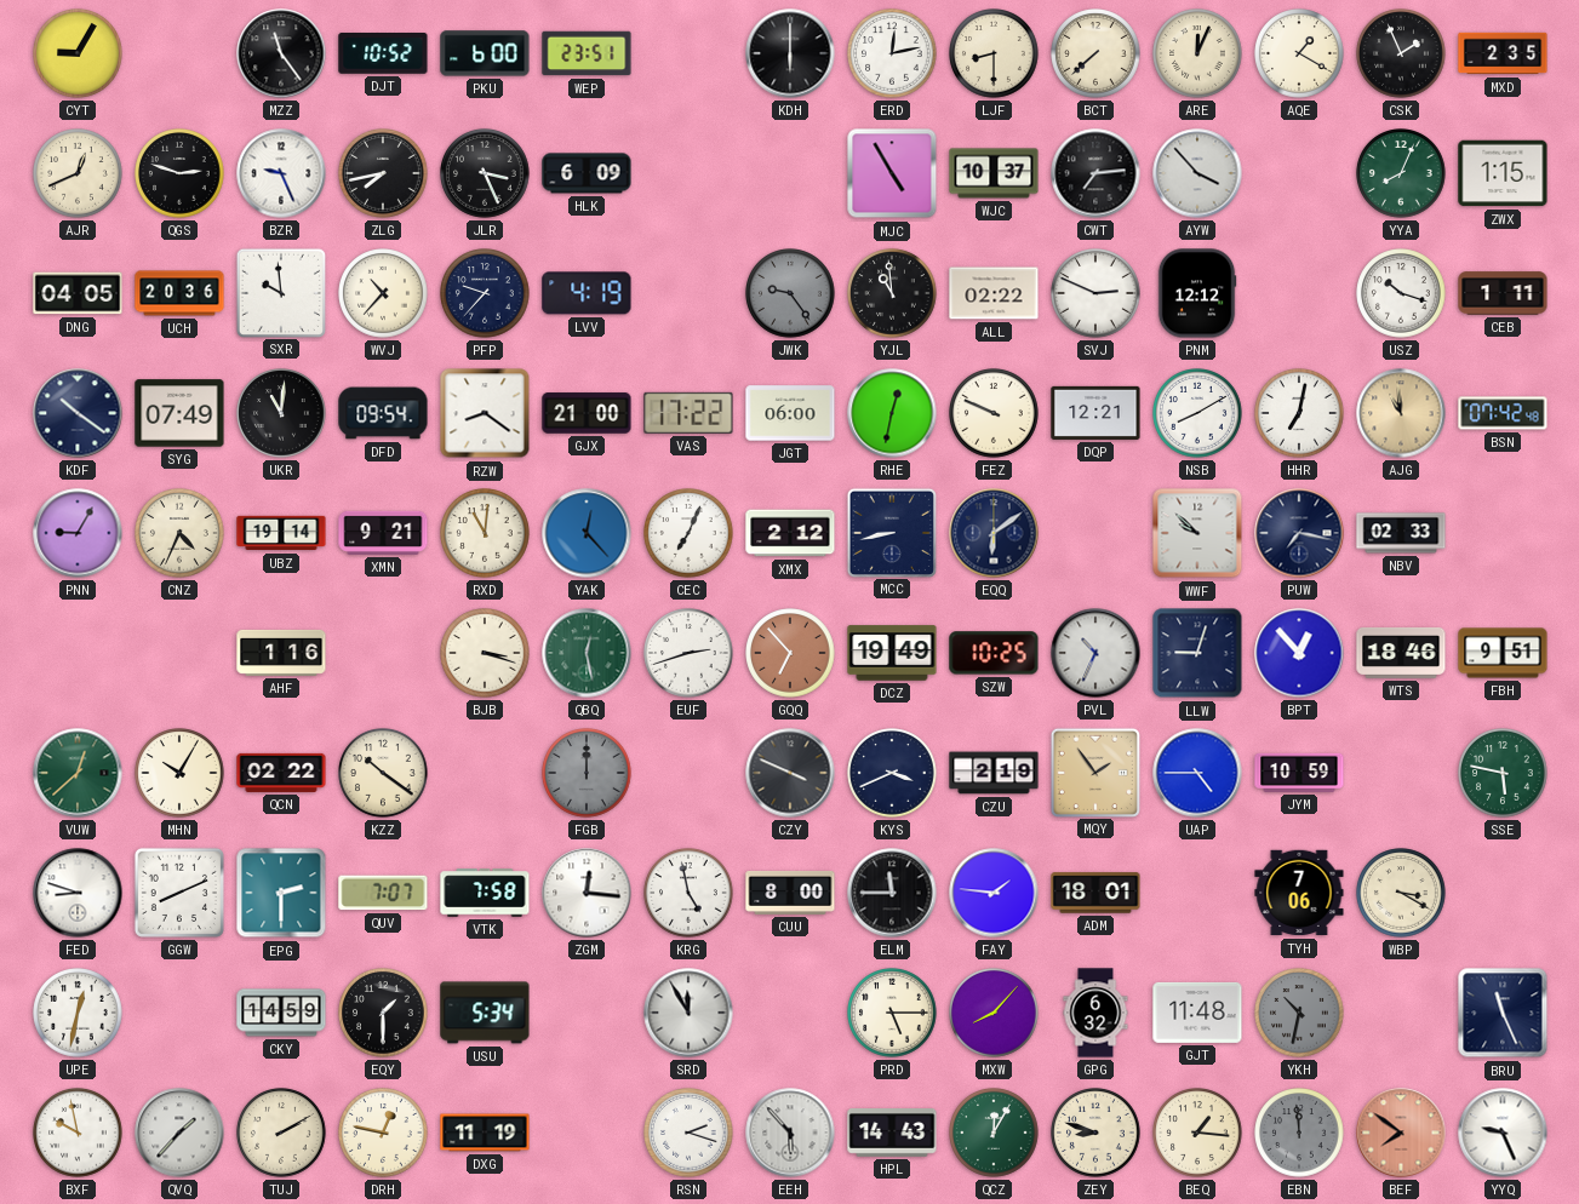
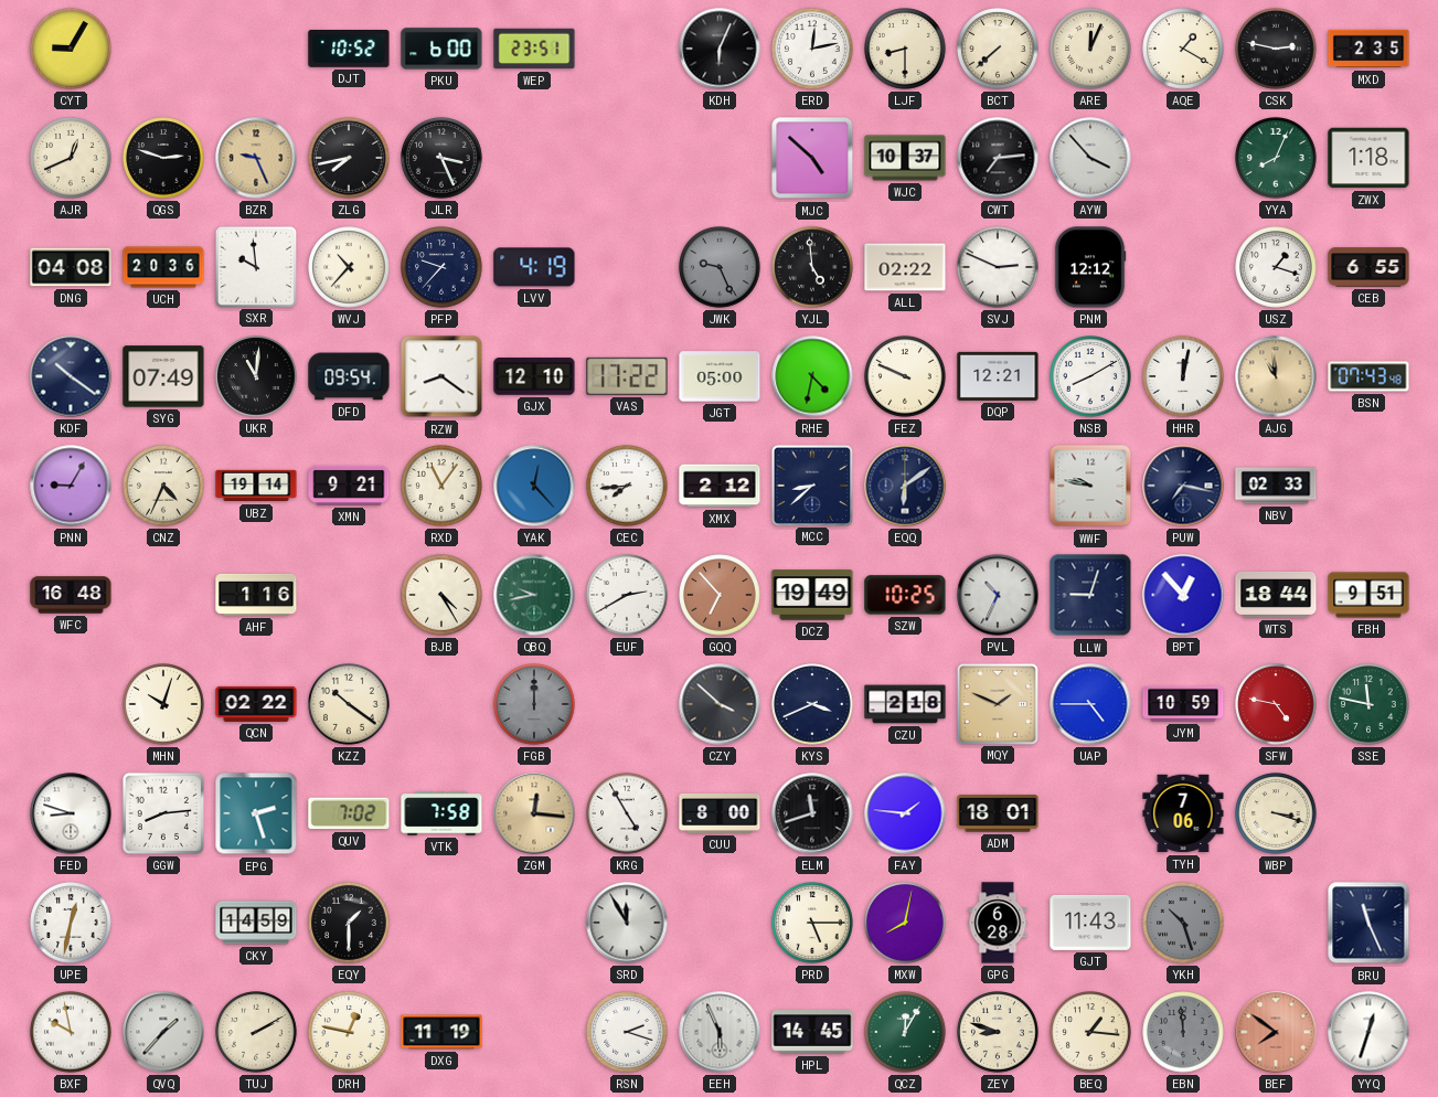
MZZ: 11:24 -> none
KDH: 6:00 -> 6:04
CSK: 1:56 -> 2:47
BZR dial: white -> champagne
HLK: 6:09 -> none
MJC: 4:55 -> 4:52
ZWX: 1:15 -> 1:18
DNG: 04:05 -> 04:08
JWK: 9:24 -> 9:26
YJL: 10:59 -> 4:59
USZ: 10:18 -> 1:18
CEB: 1:11 -> 6:55
GJX: 21:00 -> 12:10
JGT: 06:00 -> 05:00
RHE: 12:32 -> 4:32
HHR: 7:02 -> 12:02
BSN: 07:42 -> 07:43
RXD: 11:01 -> 11:06
CEC: 7:04 -> 7:44
MCC: 8:43 -> 8:38
WWF: 9:52 -> 9:47
WFC: none -> 16:48
BJB: 3:18 -> 4:25
QBQ: 12:28 -> 9:43
EUF: 2:42 -> 2:40
WTS: 18:46 -> 18:44
VUW: 12:38 -> none
MHN: 10:05 -> 10:03
CZY: 3:49 -> 3:52
CZU: 2:19 -> 2:18
MQY: 1:54 -> 1:49
SFW: none -> 4:47
SSE: 5:47 -> 11:47
GGW: 8:11 -> 8:14
EPG: 2:30 -> 2:27
QUV: 7:07 -> 7:02
ZGM dial: white -> champagne
KRG: 4:58 -> 4:55
ELM: 11:45 -> 11:42
WBP: 3:20 -> 3:18
USU: 5:34 -> none
MXW: 8:07 -> 8:02
GPG: 6:32 -> 6:28
GJT: 11:48 -> 11:43
YKH: 10:32 -> 10:27
EEH: 5:53 -> 5:56
HPL: 14:43 -> 14:45
YYQ: 9:26 -> 12:33
